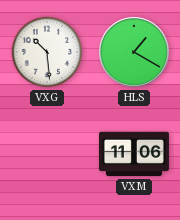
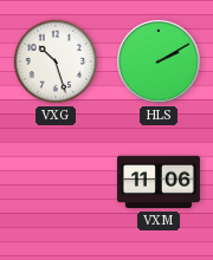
VXG: 10:29 -> 10:27
HLS: 1:20 -> 2:10
